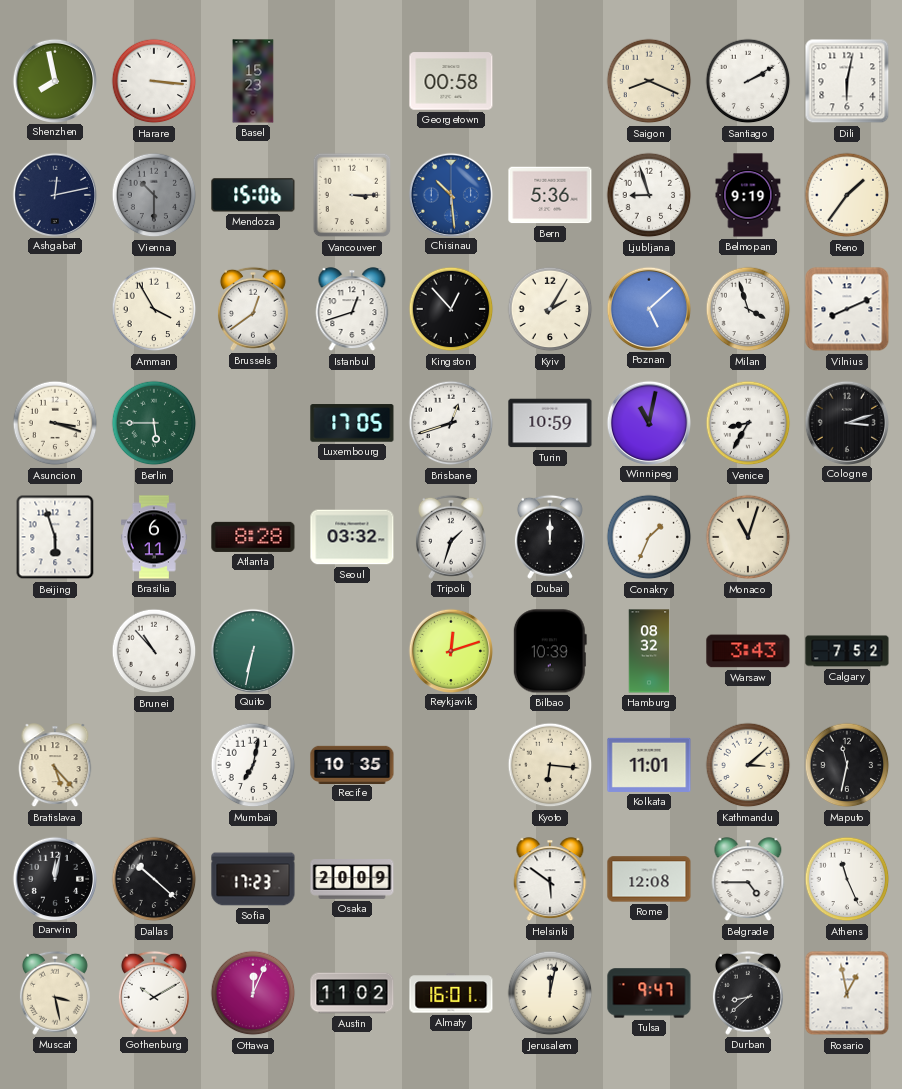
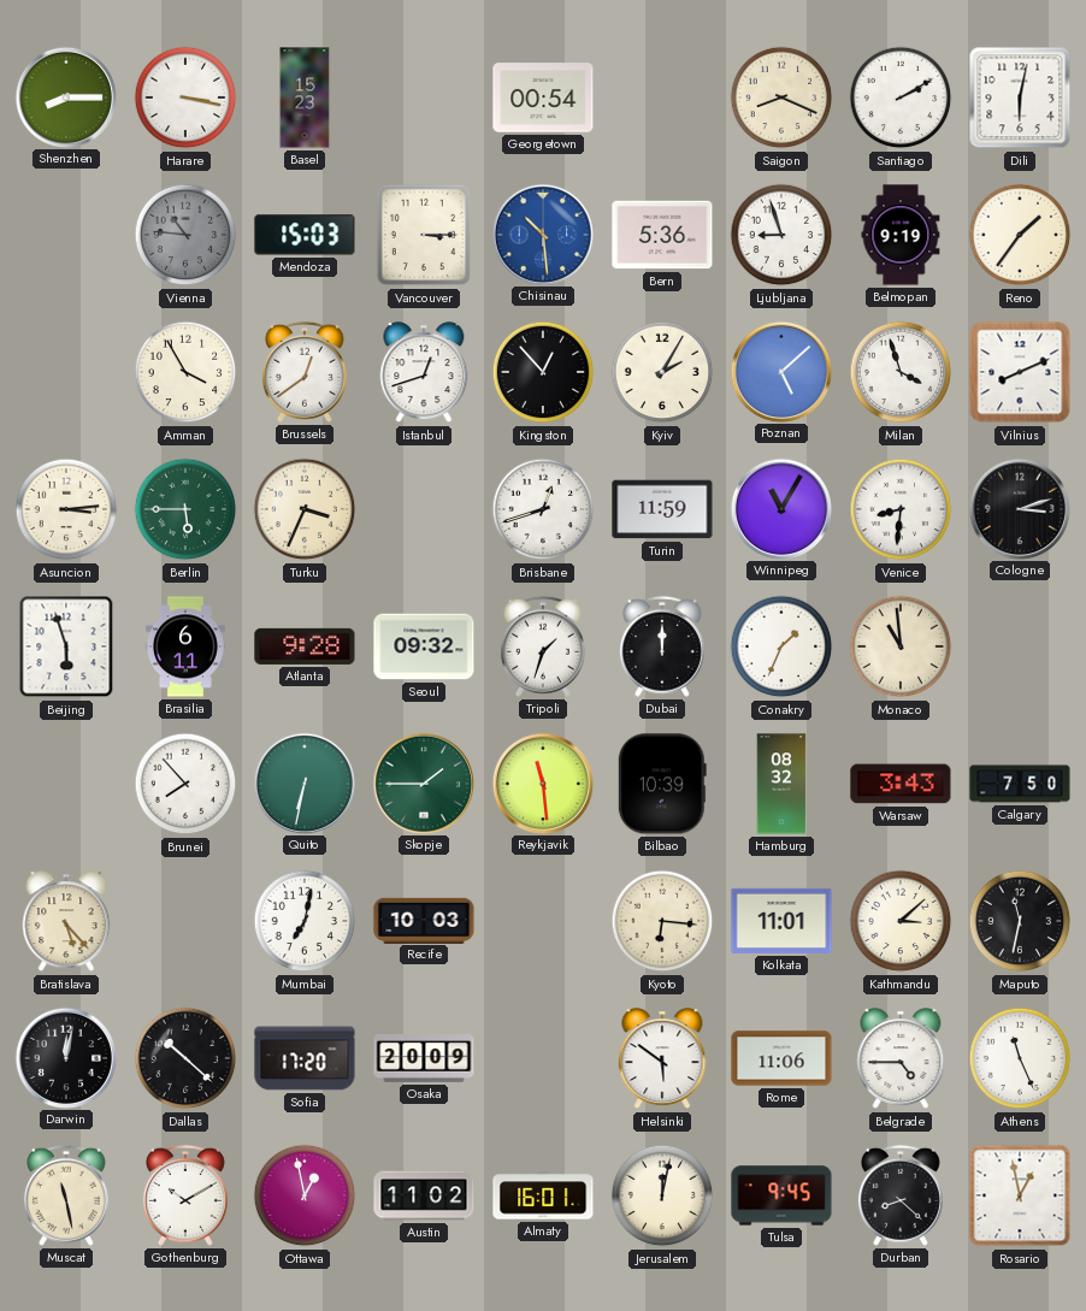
Shenzhen: 7:58 -> 8:15
Harare: 3:16 -> 3:17
Georgetown: 00:58 -> 00:54
Ashgabat: 12:13 -> none
Vienna: 10:30 -> 10:46
Mendoza: 15:06 -> 15:03
Asuncion: 3:18 -> 3:14
Turku: none -> 3:34
Luxembourg: 17:05 -> none
Turin: 10:59 -> 11:59
Winnipeg: 11:02 -> 11:05
Venice: 8:35 -> 8:31
Atlanta: 8:28 -> 9:28
Seoul: 03:32 -> 09:32
Monaco: 11:03 -> 10:59
Brunei: 10:53 -> 7:53
Skopje: none -> 1:45
Reykjavik: 12:12 -> 11:29
Calgary: 7:52 -> 7:50
Recife: 10:35 -> 10:03
Sofia: 17:23 -> 17:20
Rome: 12:08 -> 11:06
Muscat: 3:28 -> 11:28
Ottawa: 12:04 -> 12:58
Tulsa: 9:47 -> 9:45
Durban: 8:38 -> 8:22
